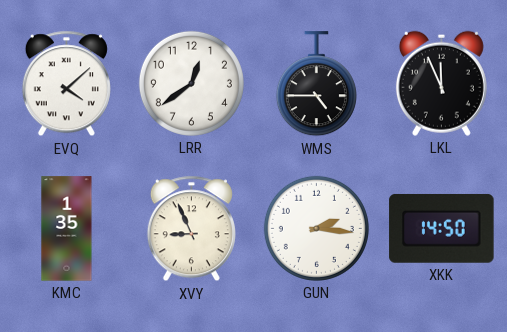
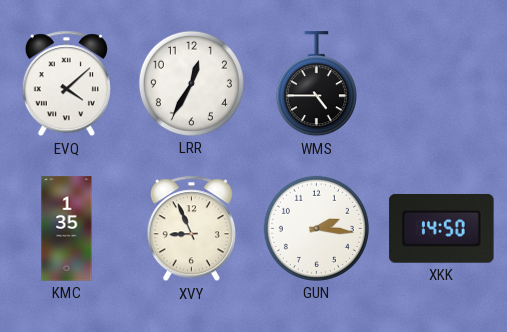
LRR: 12:39 -> 12:35
LKL: 11:56 -> none
